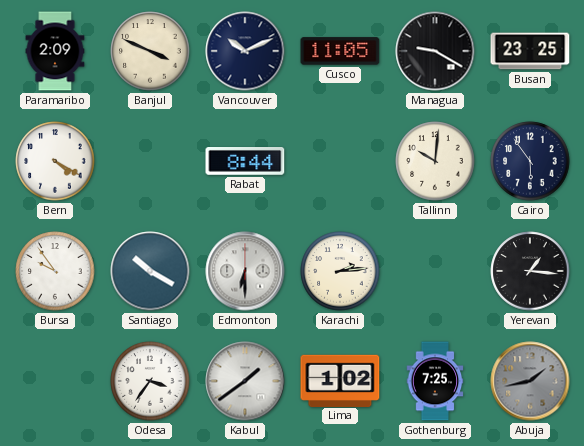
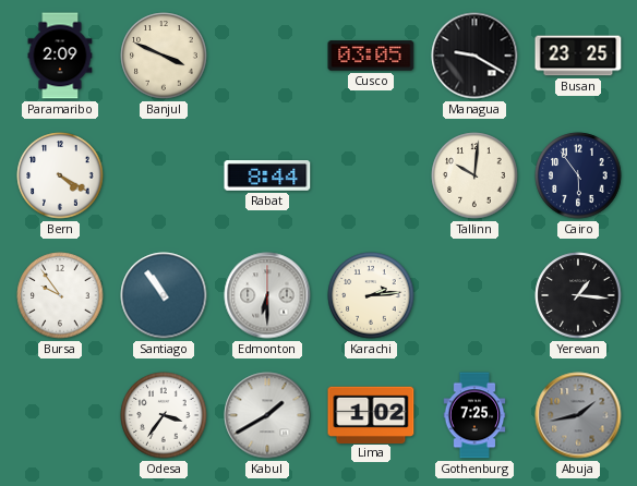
Vancouver: 10:11 -> none
Cusco: 11:05 -> 03:05
Santiago: 10:20 -> 10:54
Kabul: 1:39 -> 1:40
